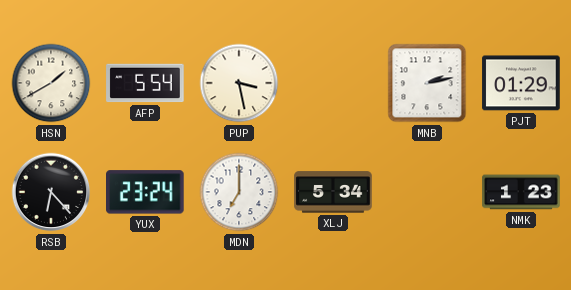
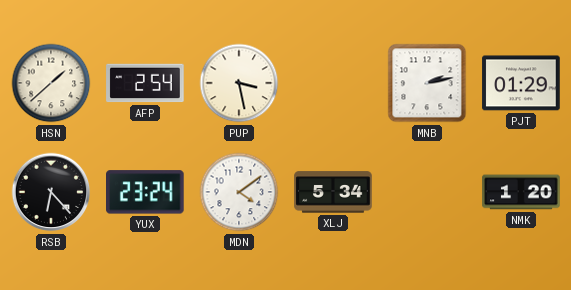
HSN: 1:40 -> 1:38
AFP: 5:54 -> 2:54
MDN: 7:00 -> 4:09
NMK: 1:23 -> 1:20
